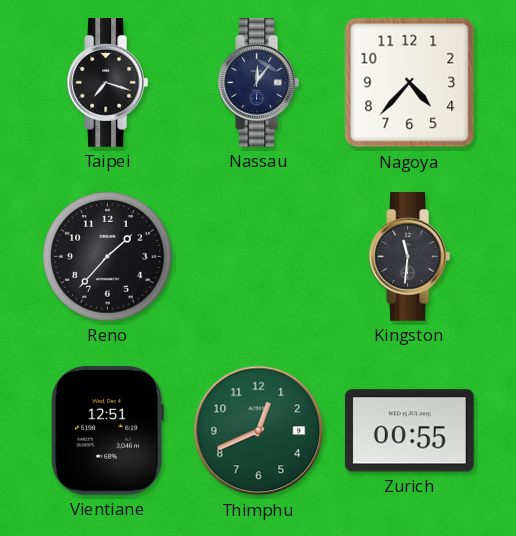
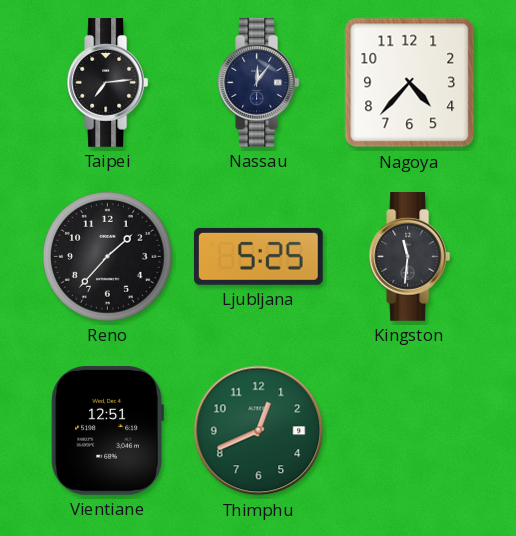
Taipei: 7:18 -> 7:14
Ljubljana: none -> 5:25
Zurich: 00:55 -> none
